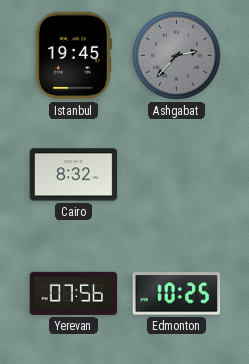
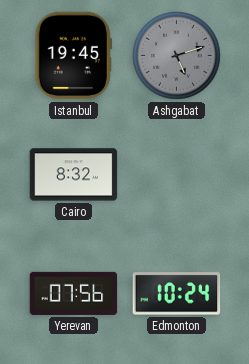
Ashgabat: 2:37 -> 5:12
Edmonton: 10:25 -> 10:24
